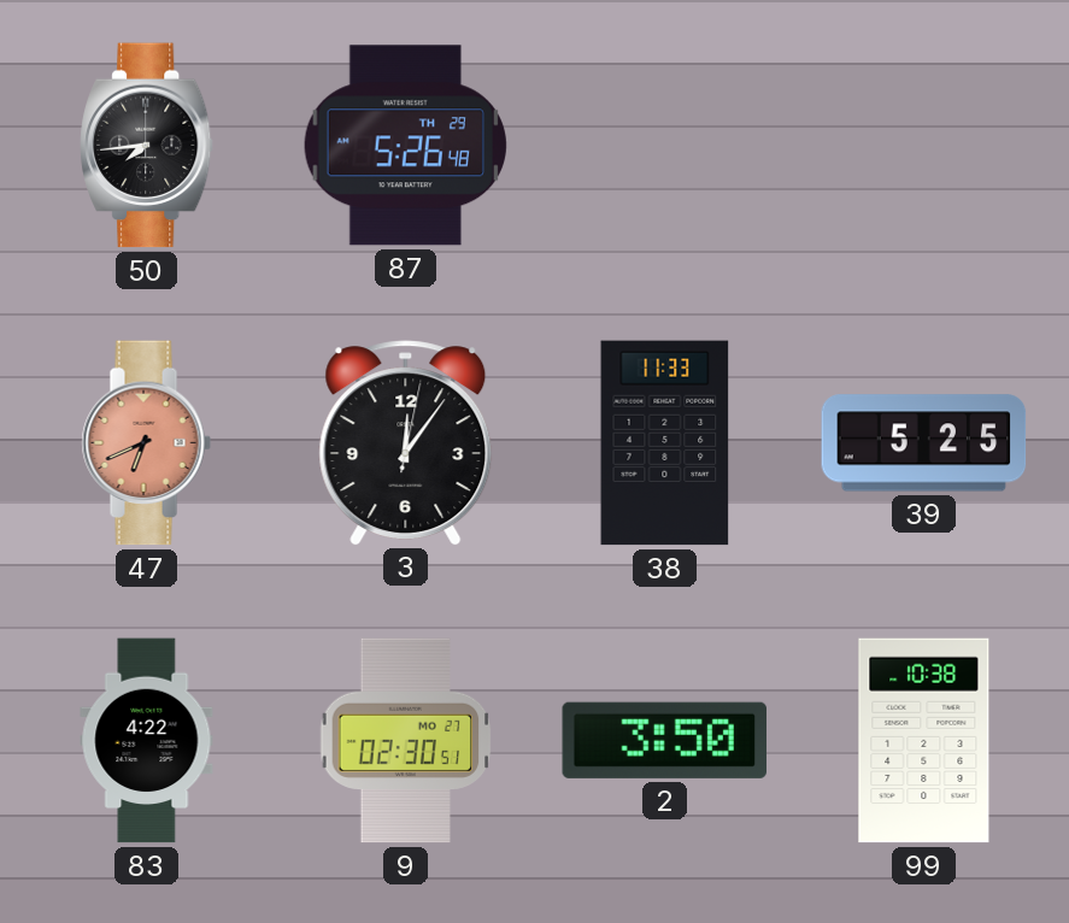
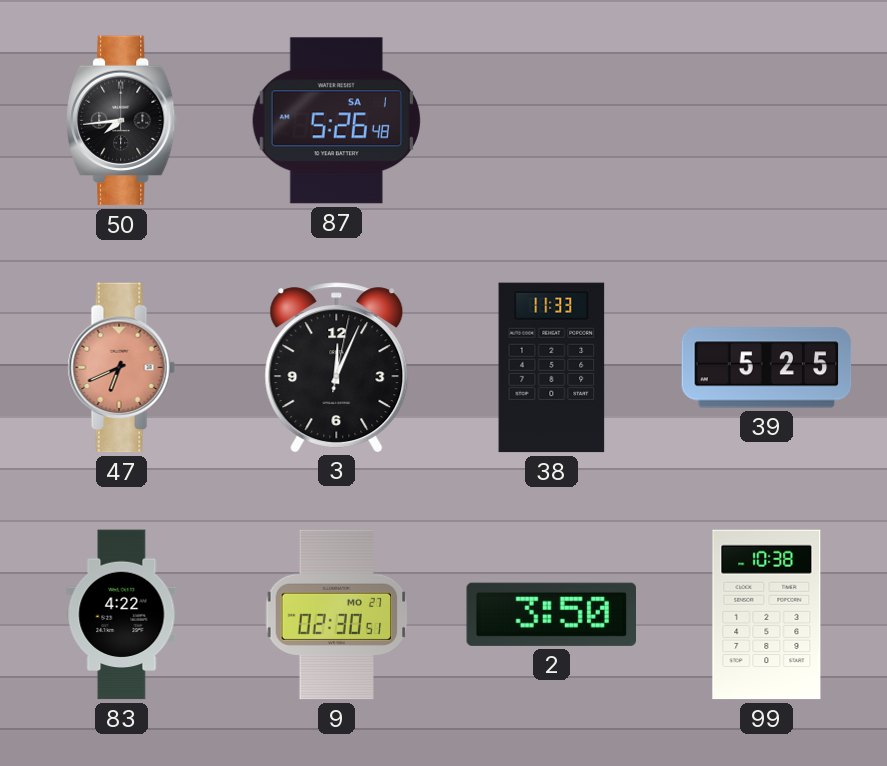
87 date: TH 29 -> SA 1
3: 12:06 -> 12:04
